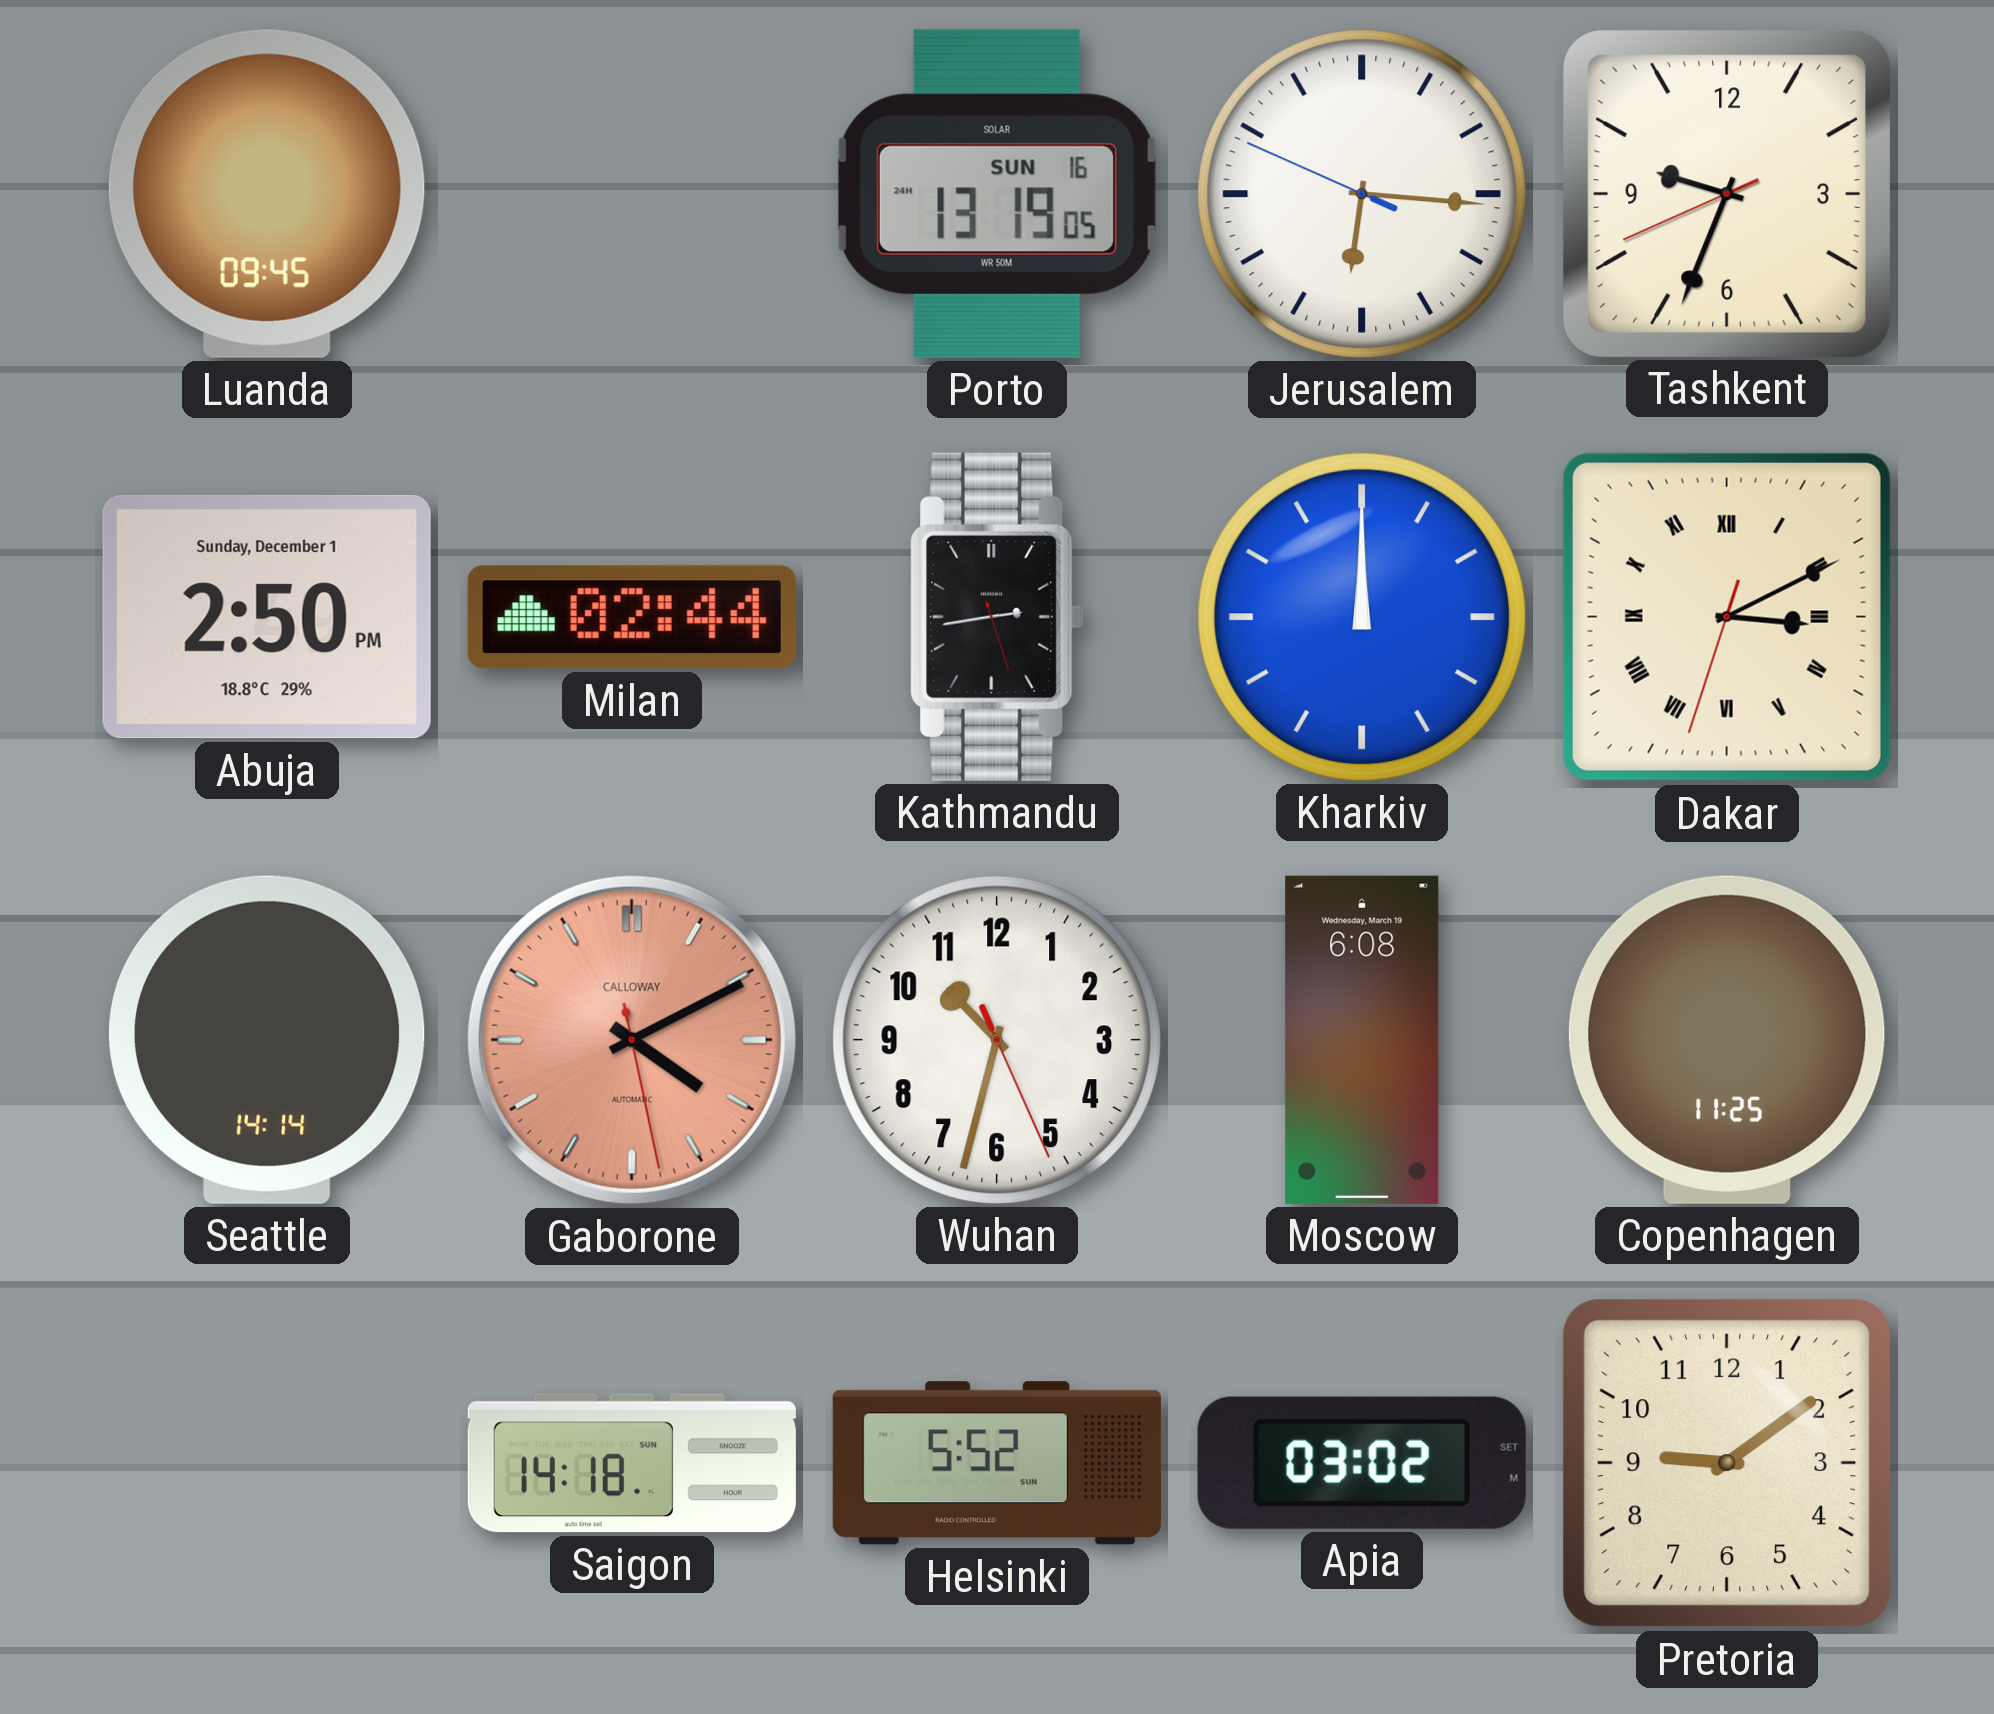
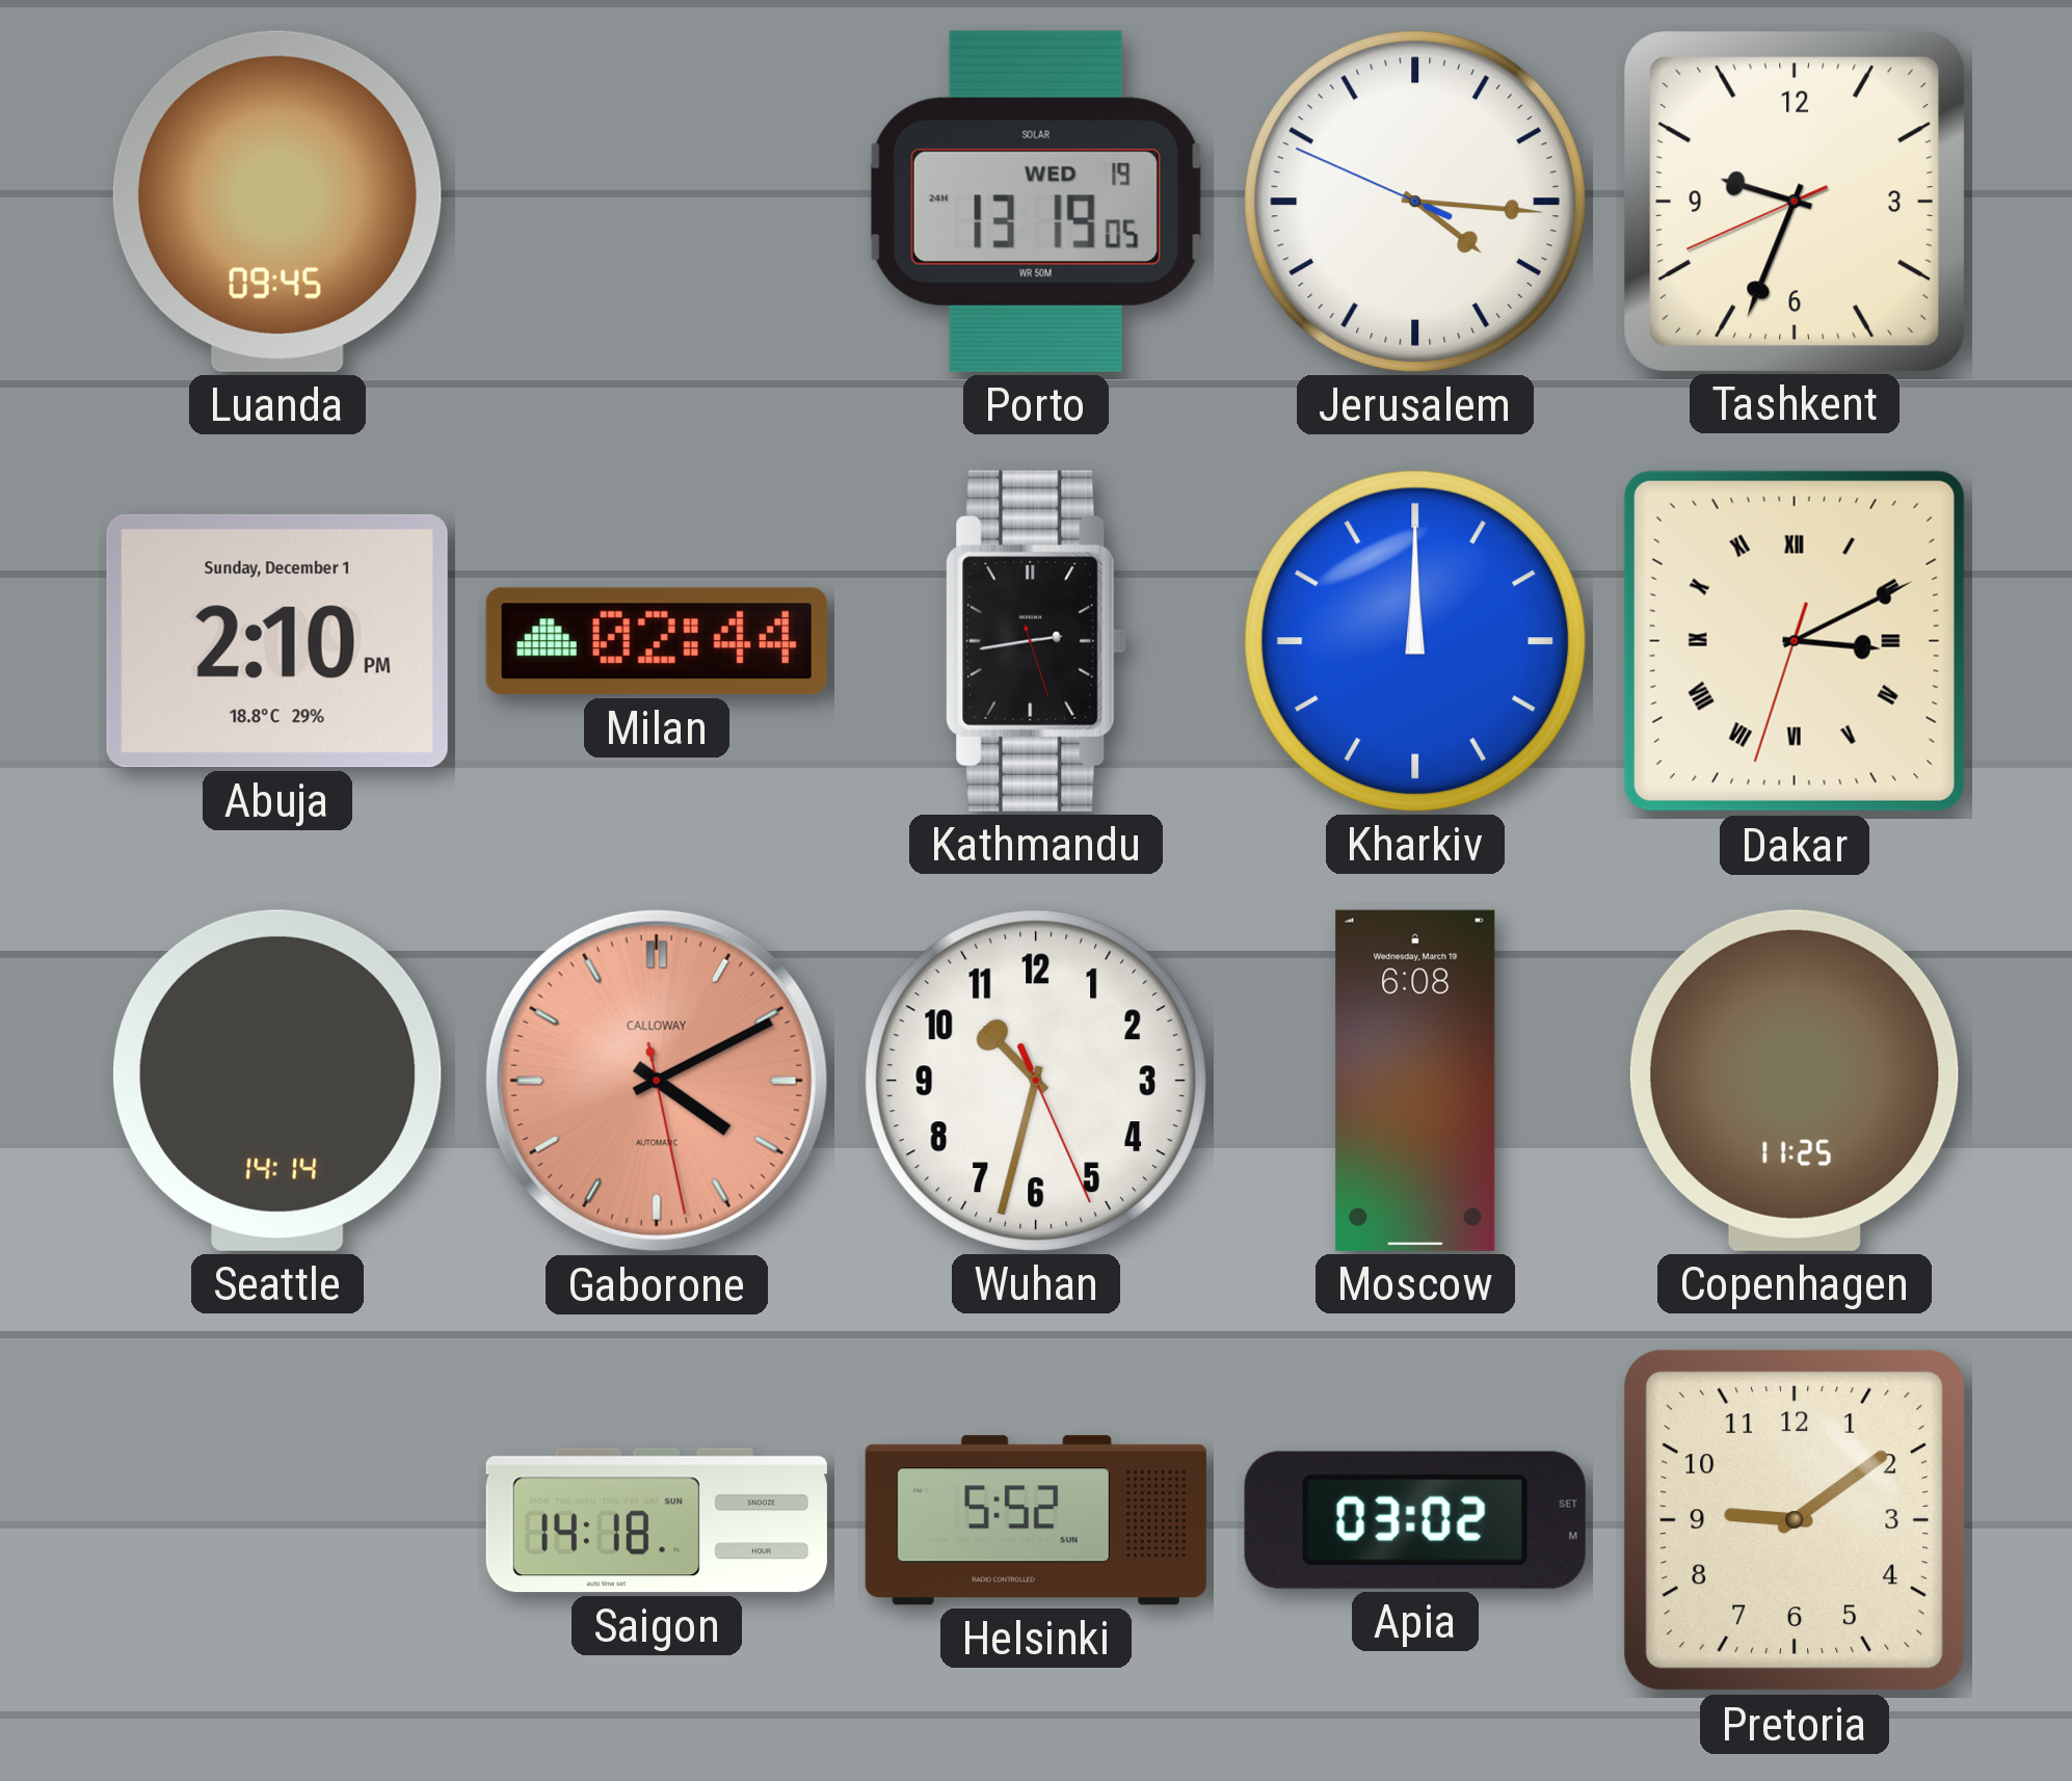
Porto date: SUN 16 -> WED 19
Jerusalem: 6:15 -> 4:15
Abuja: 2:50 -> 2:10
